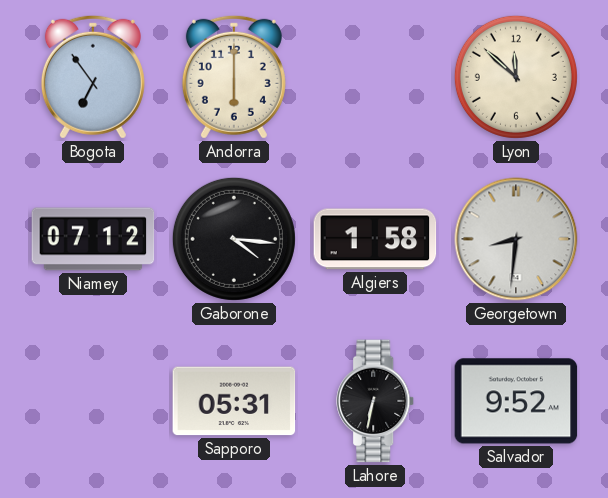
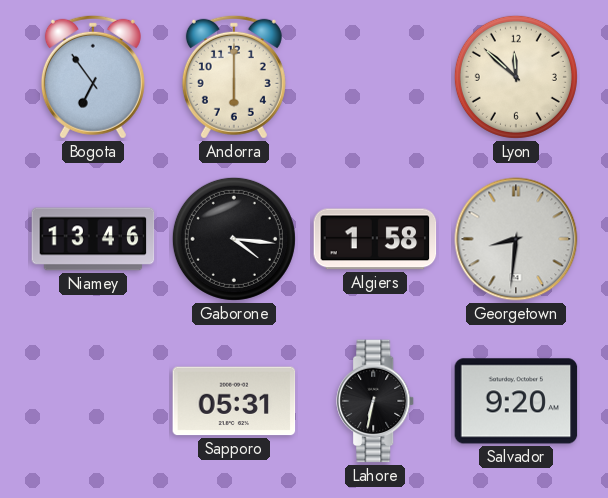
Niamey: 07:12 -> 13:46
Salvador: 9:52 -> 9:20
